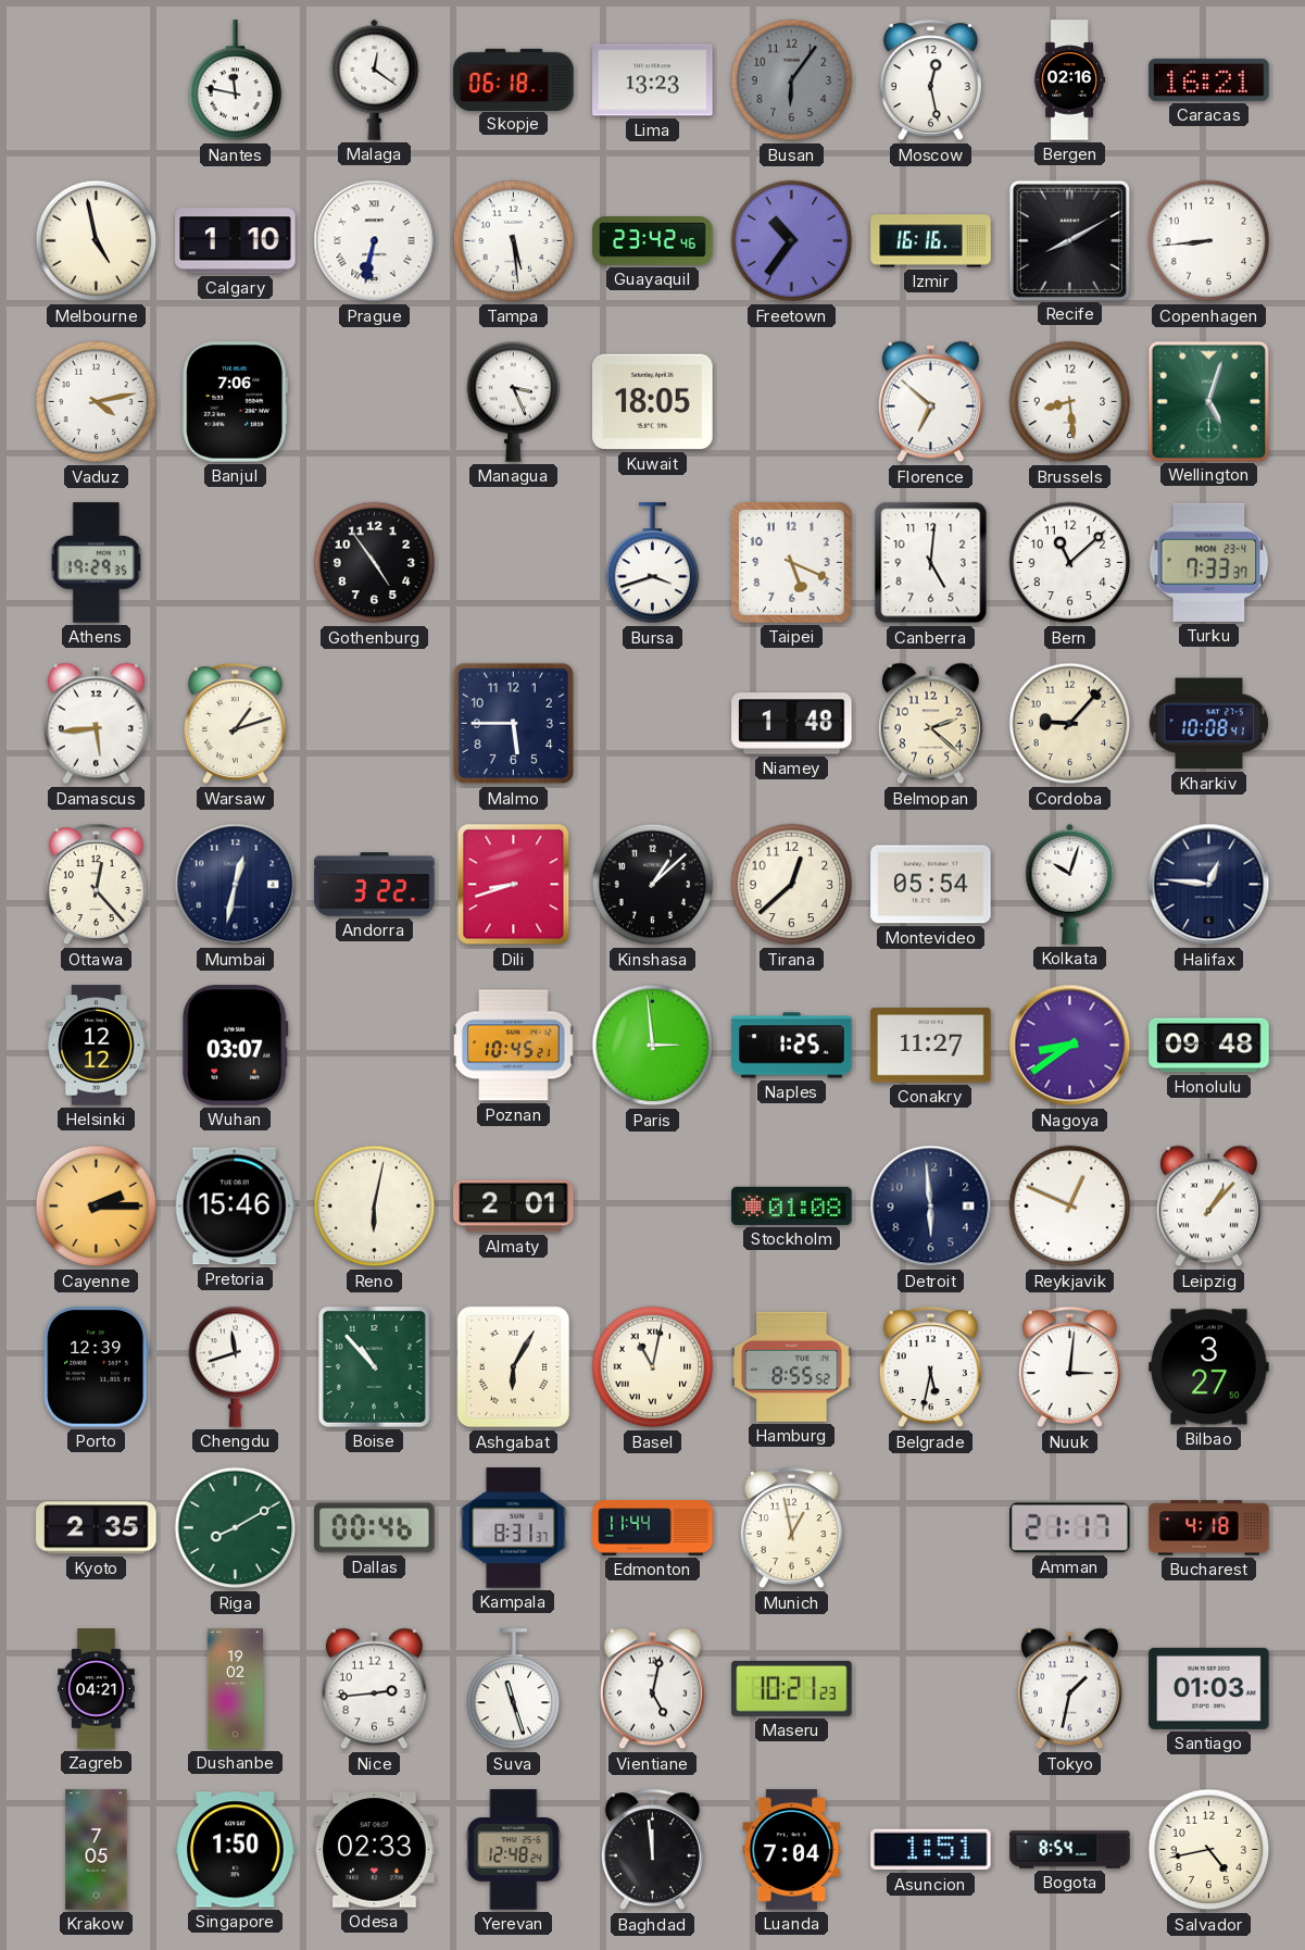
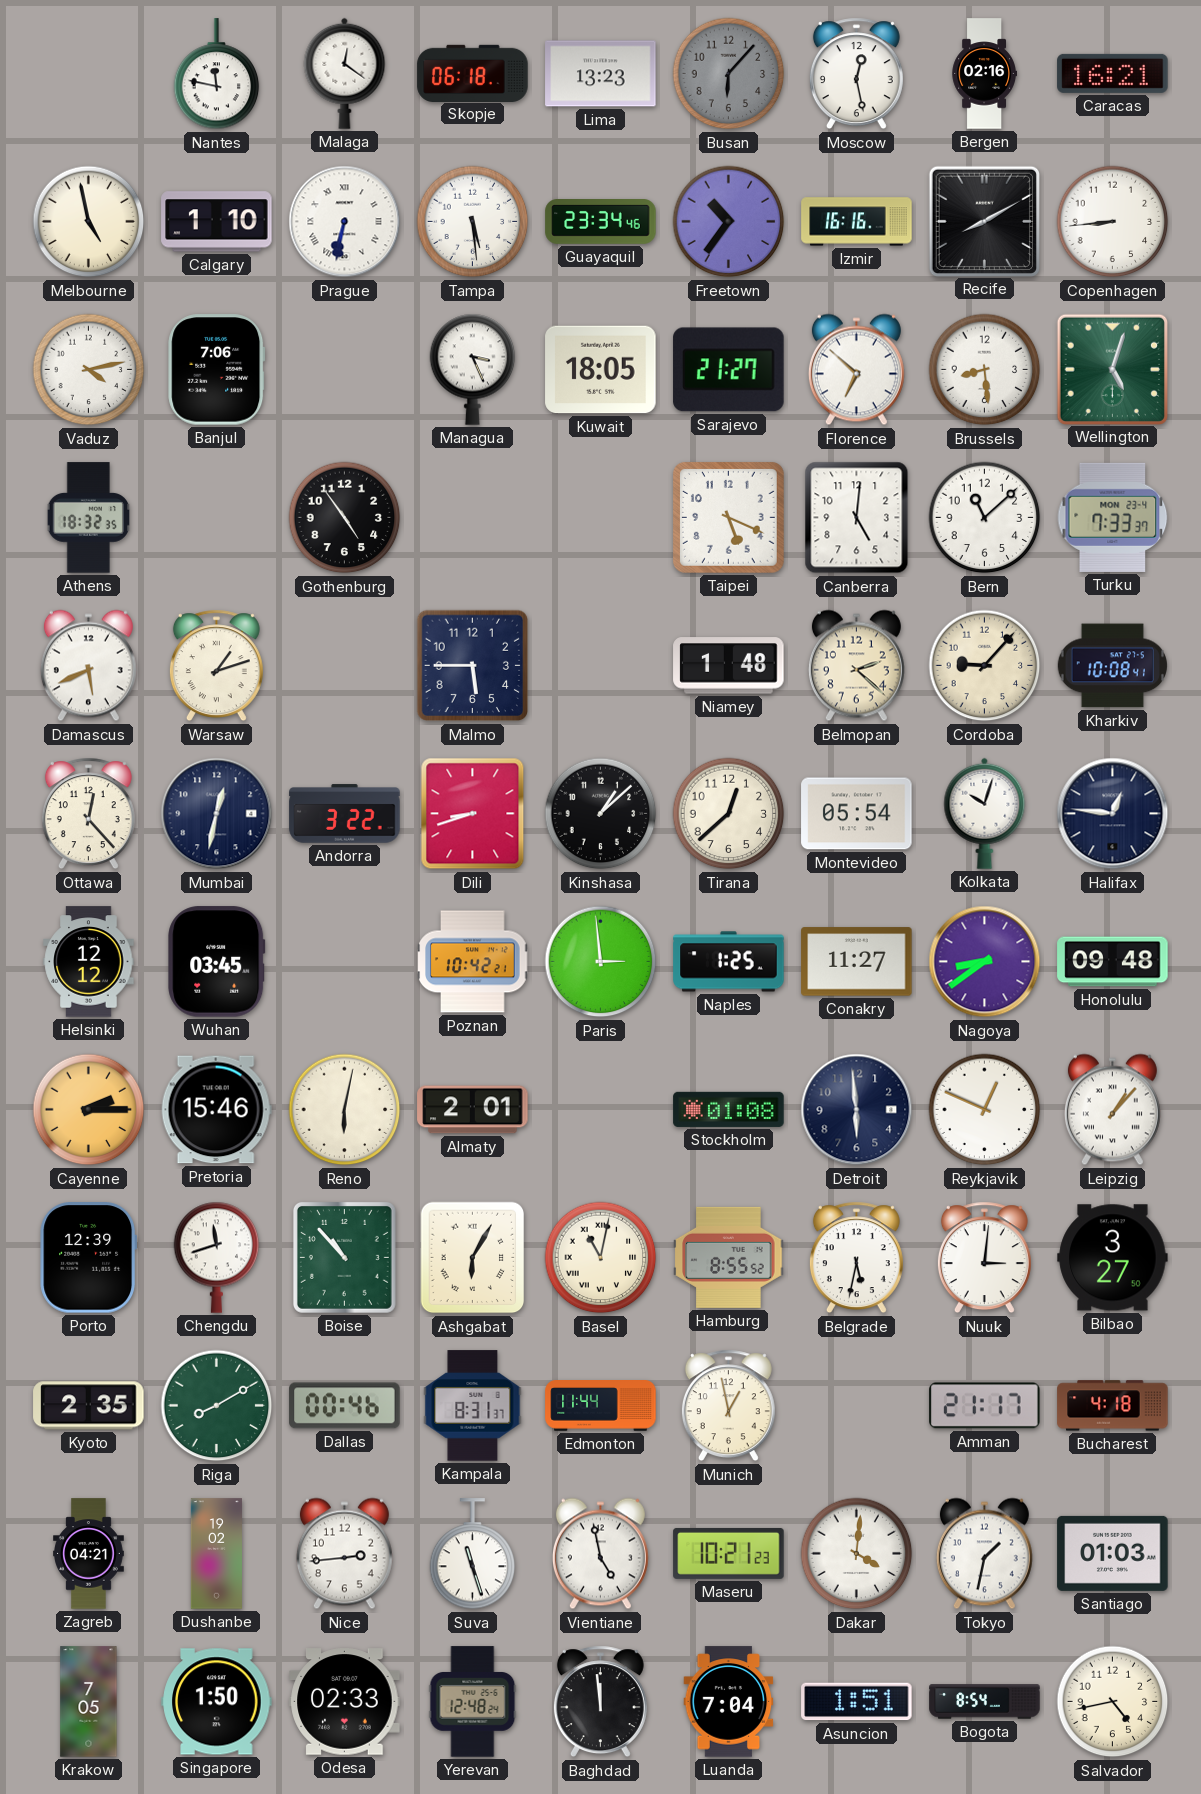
Busan: 6:06 -> 6:07
Guayaquil: 23:42 -> 23:34
Sarajevo: none -> 21:27
Athens: 19:29 -> 18:32
Bursa: 3:42 -> none
Damascus: 5:44 -> 5:41
Wuhan: 03:07 -> 03:45
Poznan: 10:45 -> 10:42
Vientiane: 5:02 -> 4:58
Dakar: none -> 4:01
